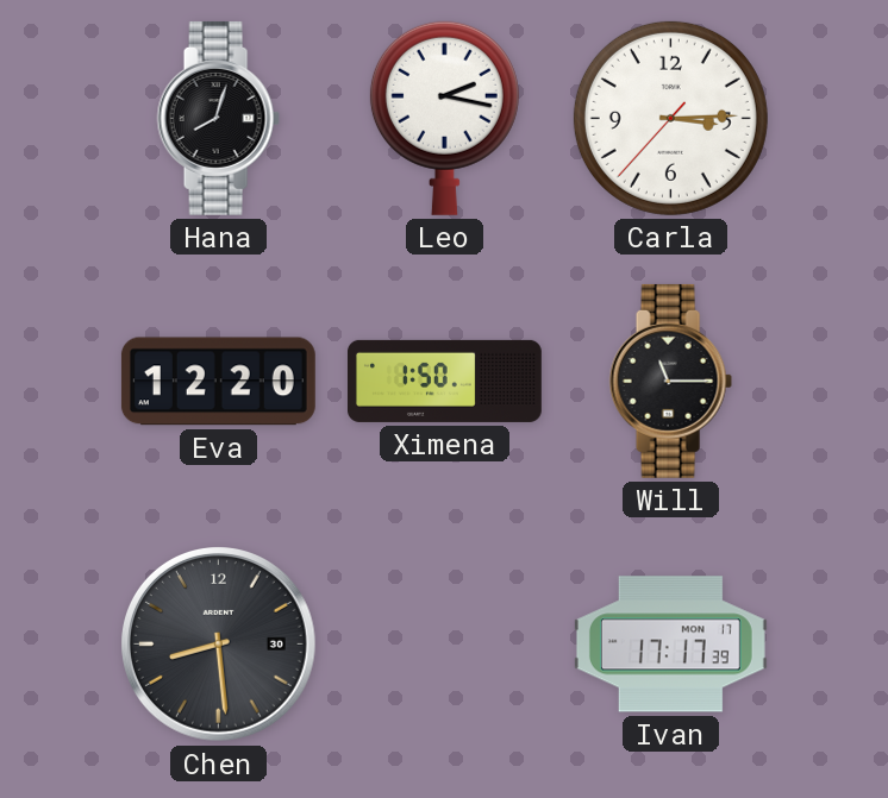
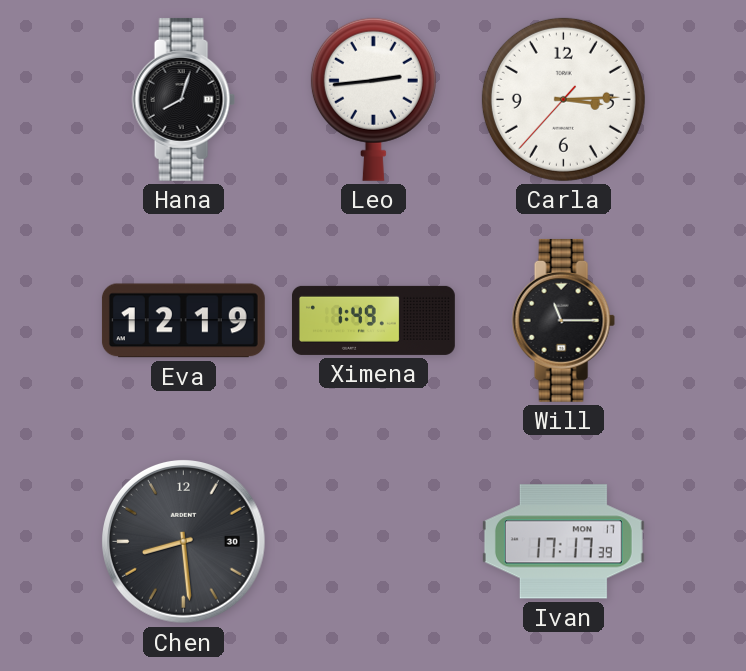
Leo: 2:17 -> 2:44
Eva: 12:20 -> 12:19
Ximena: 1:50 -> 1:49
